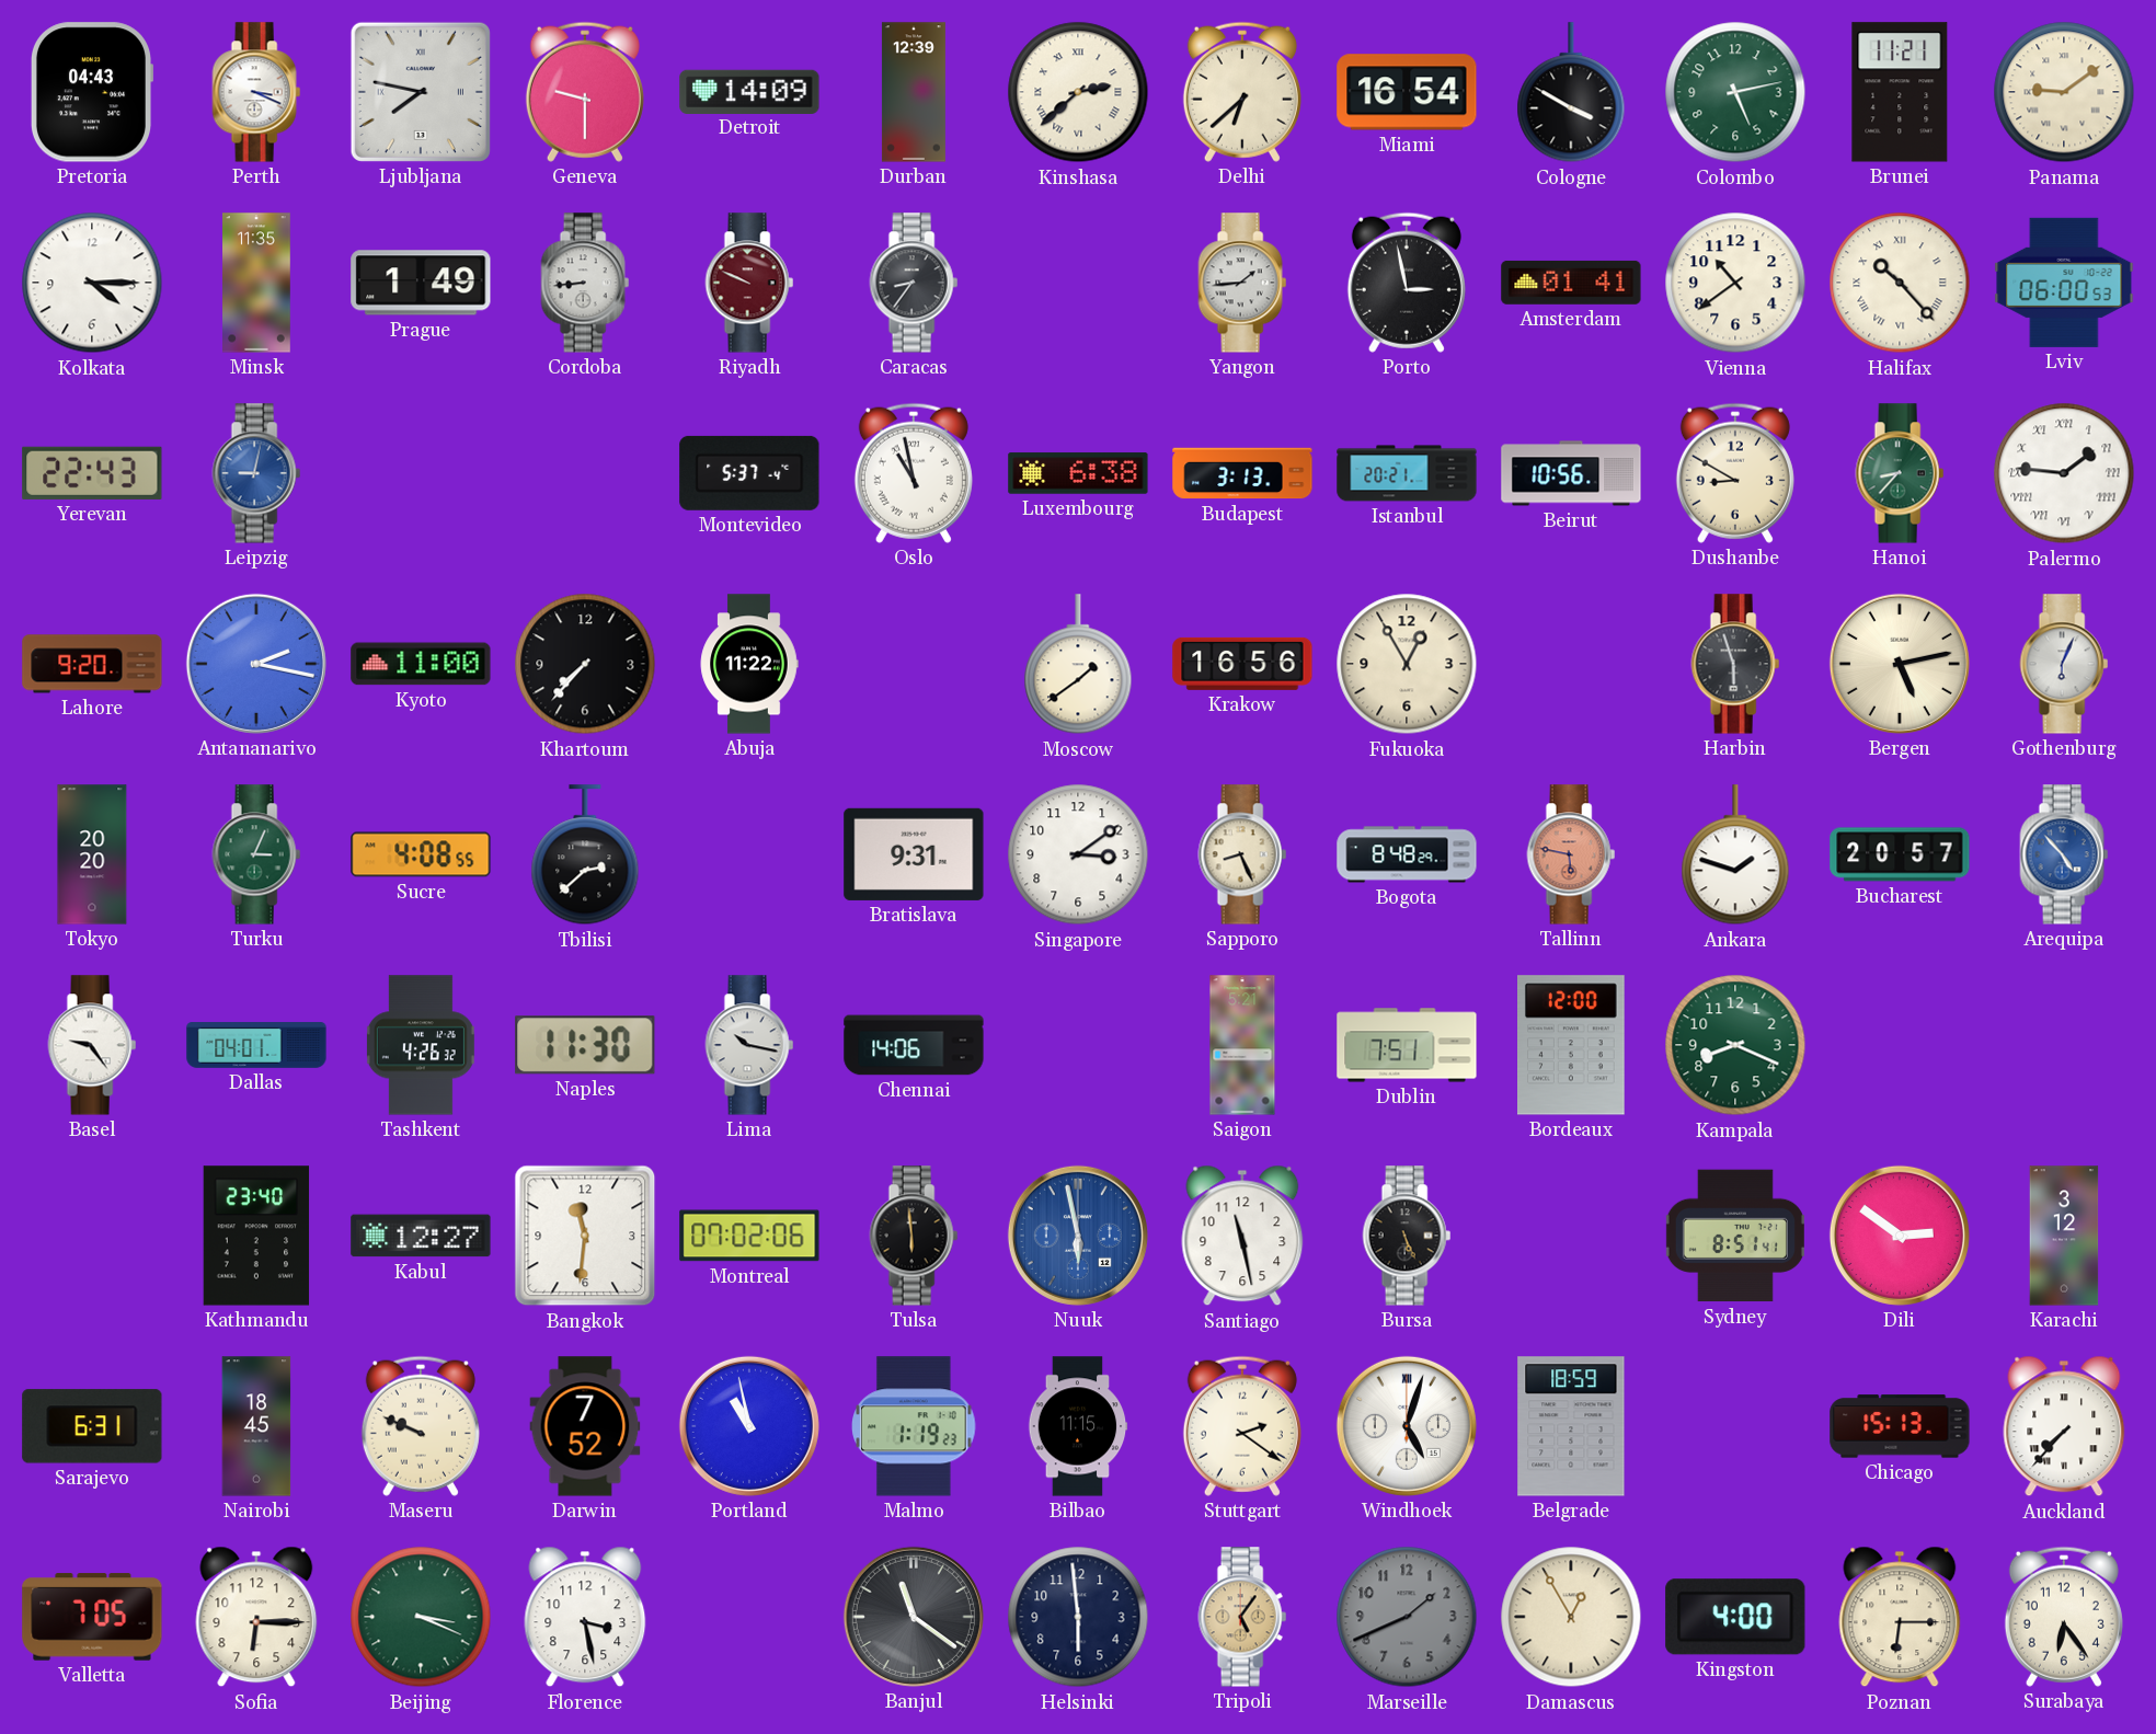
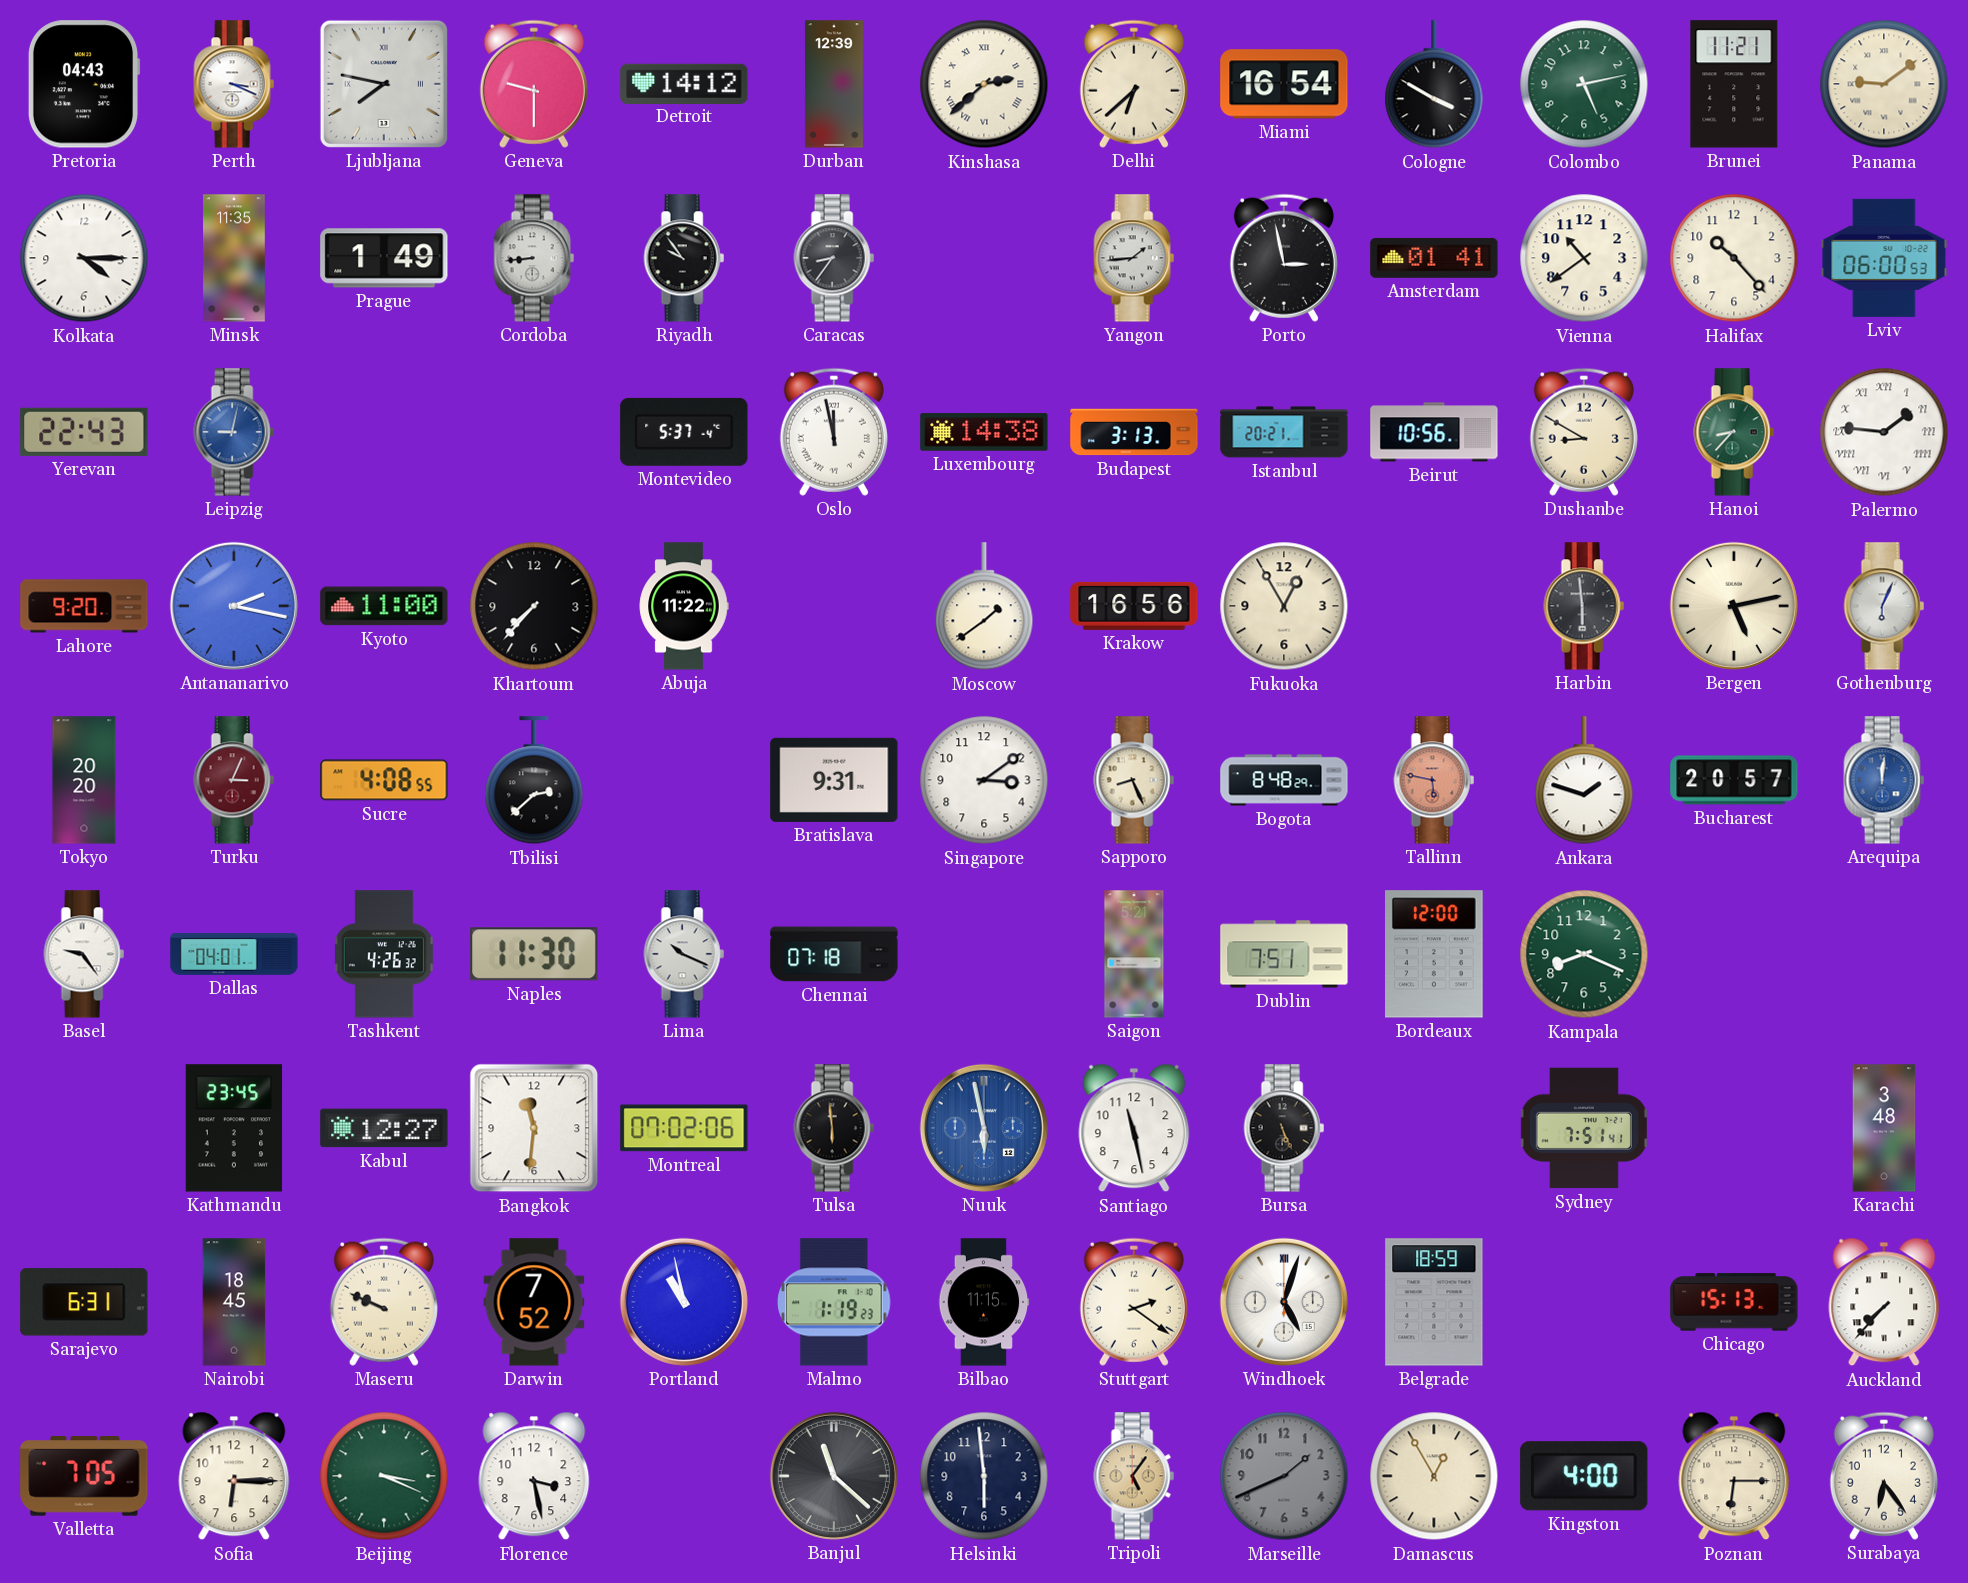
Detroit: 14:09 -> 14:12
Riyadh: 9:49 -> 9:54
Riyadh dial: burgundy -> black
Halifax numerals: Roman -> Arabic
Oslo: 10:58 -> 11:58
Luxembourg: 6:38 -> 14:38
Harbin: 5:57 -> 5:59
Turku dial: green -> burgundy
Arequipa: 4:53 -> 12:01
Lima: 10:17 -> 10:19
Chennai: 14:06 -> 07:18
Kathmandu: 23:40 -> 23:45
Sydney: 8:51 -> 7:51
Dili: 2:51 -> none
Karachi: 3:12 -> 3:48
Banjul: 11:21 -> 11:22
